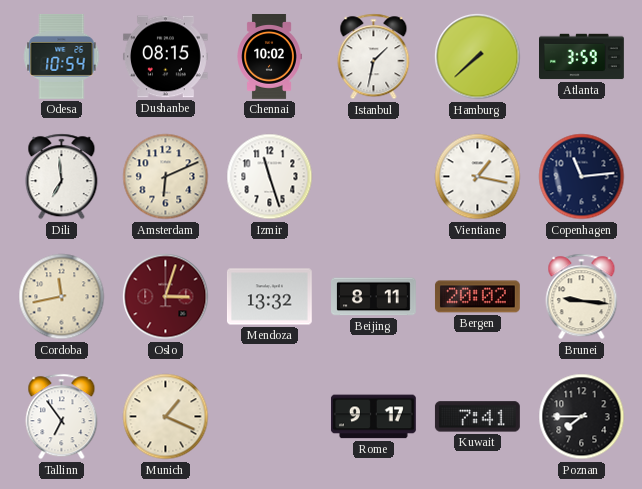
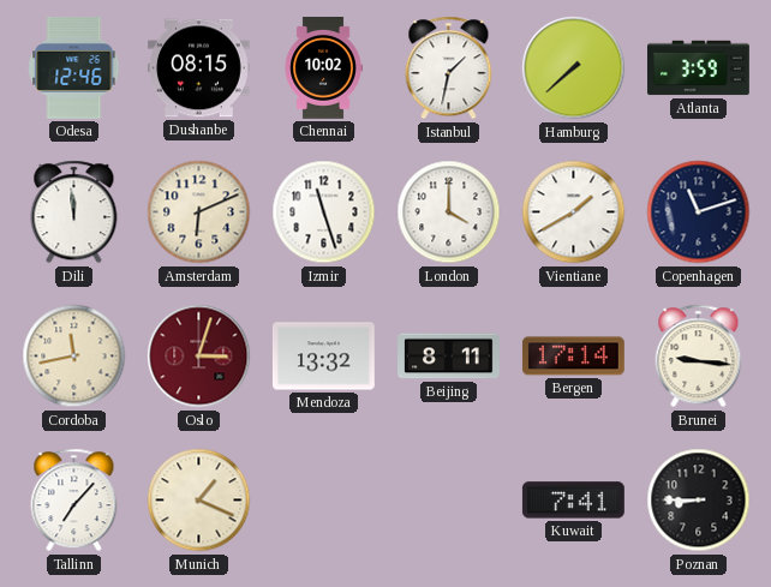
Odesa: 10:54 -> 12:46
Dili: 6:59 -> 11:59
London: none -> 4:00
Vientiane: 1:17 -> 1:40
Copenhagen: 11:14 -> 11:12
Bergen: 20:02 -> 17:14
Tallinn: 6:54 -> 7:07
Rome: 9:17 -> none
Poznan: 7:45 -> 8:45
